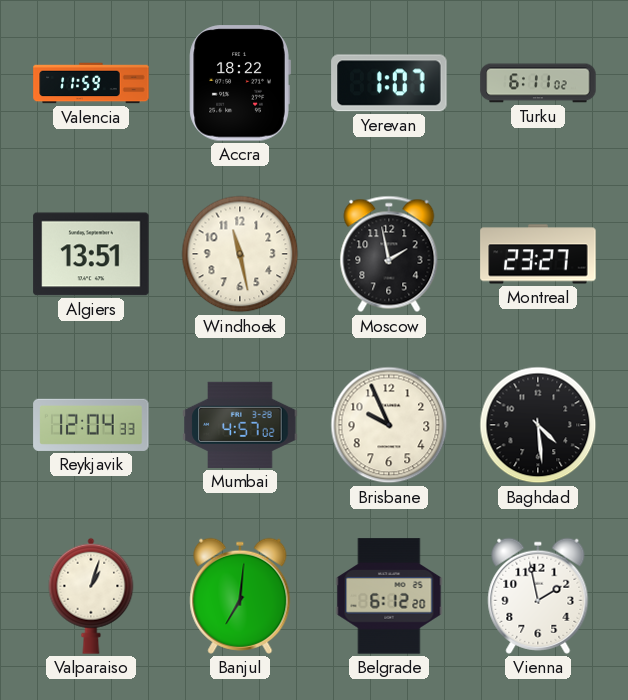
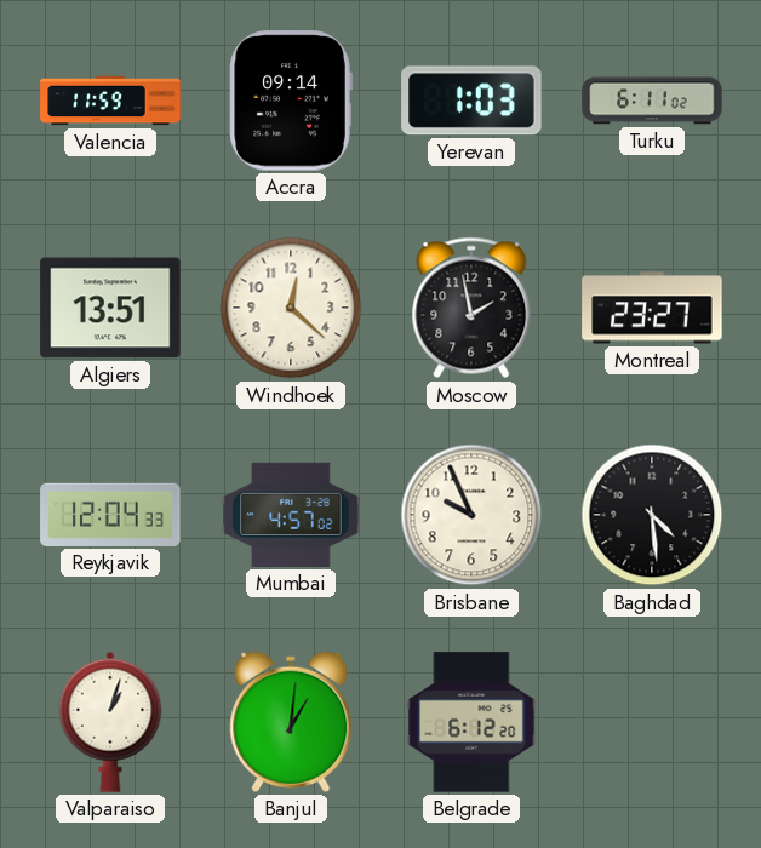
Accra: 18:22 -> 09:14
Yerevan: 1:07 -> 1:03
Windhoek: 11:28 -> 12:22
Banjul: 7:01 -> 1:01
Vienna: 1:58 -> none
